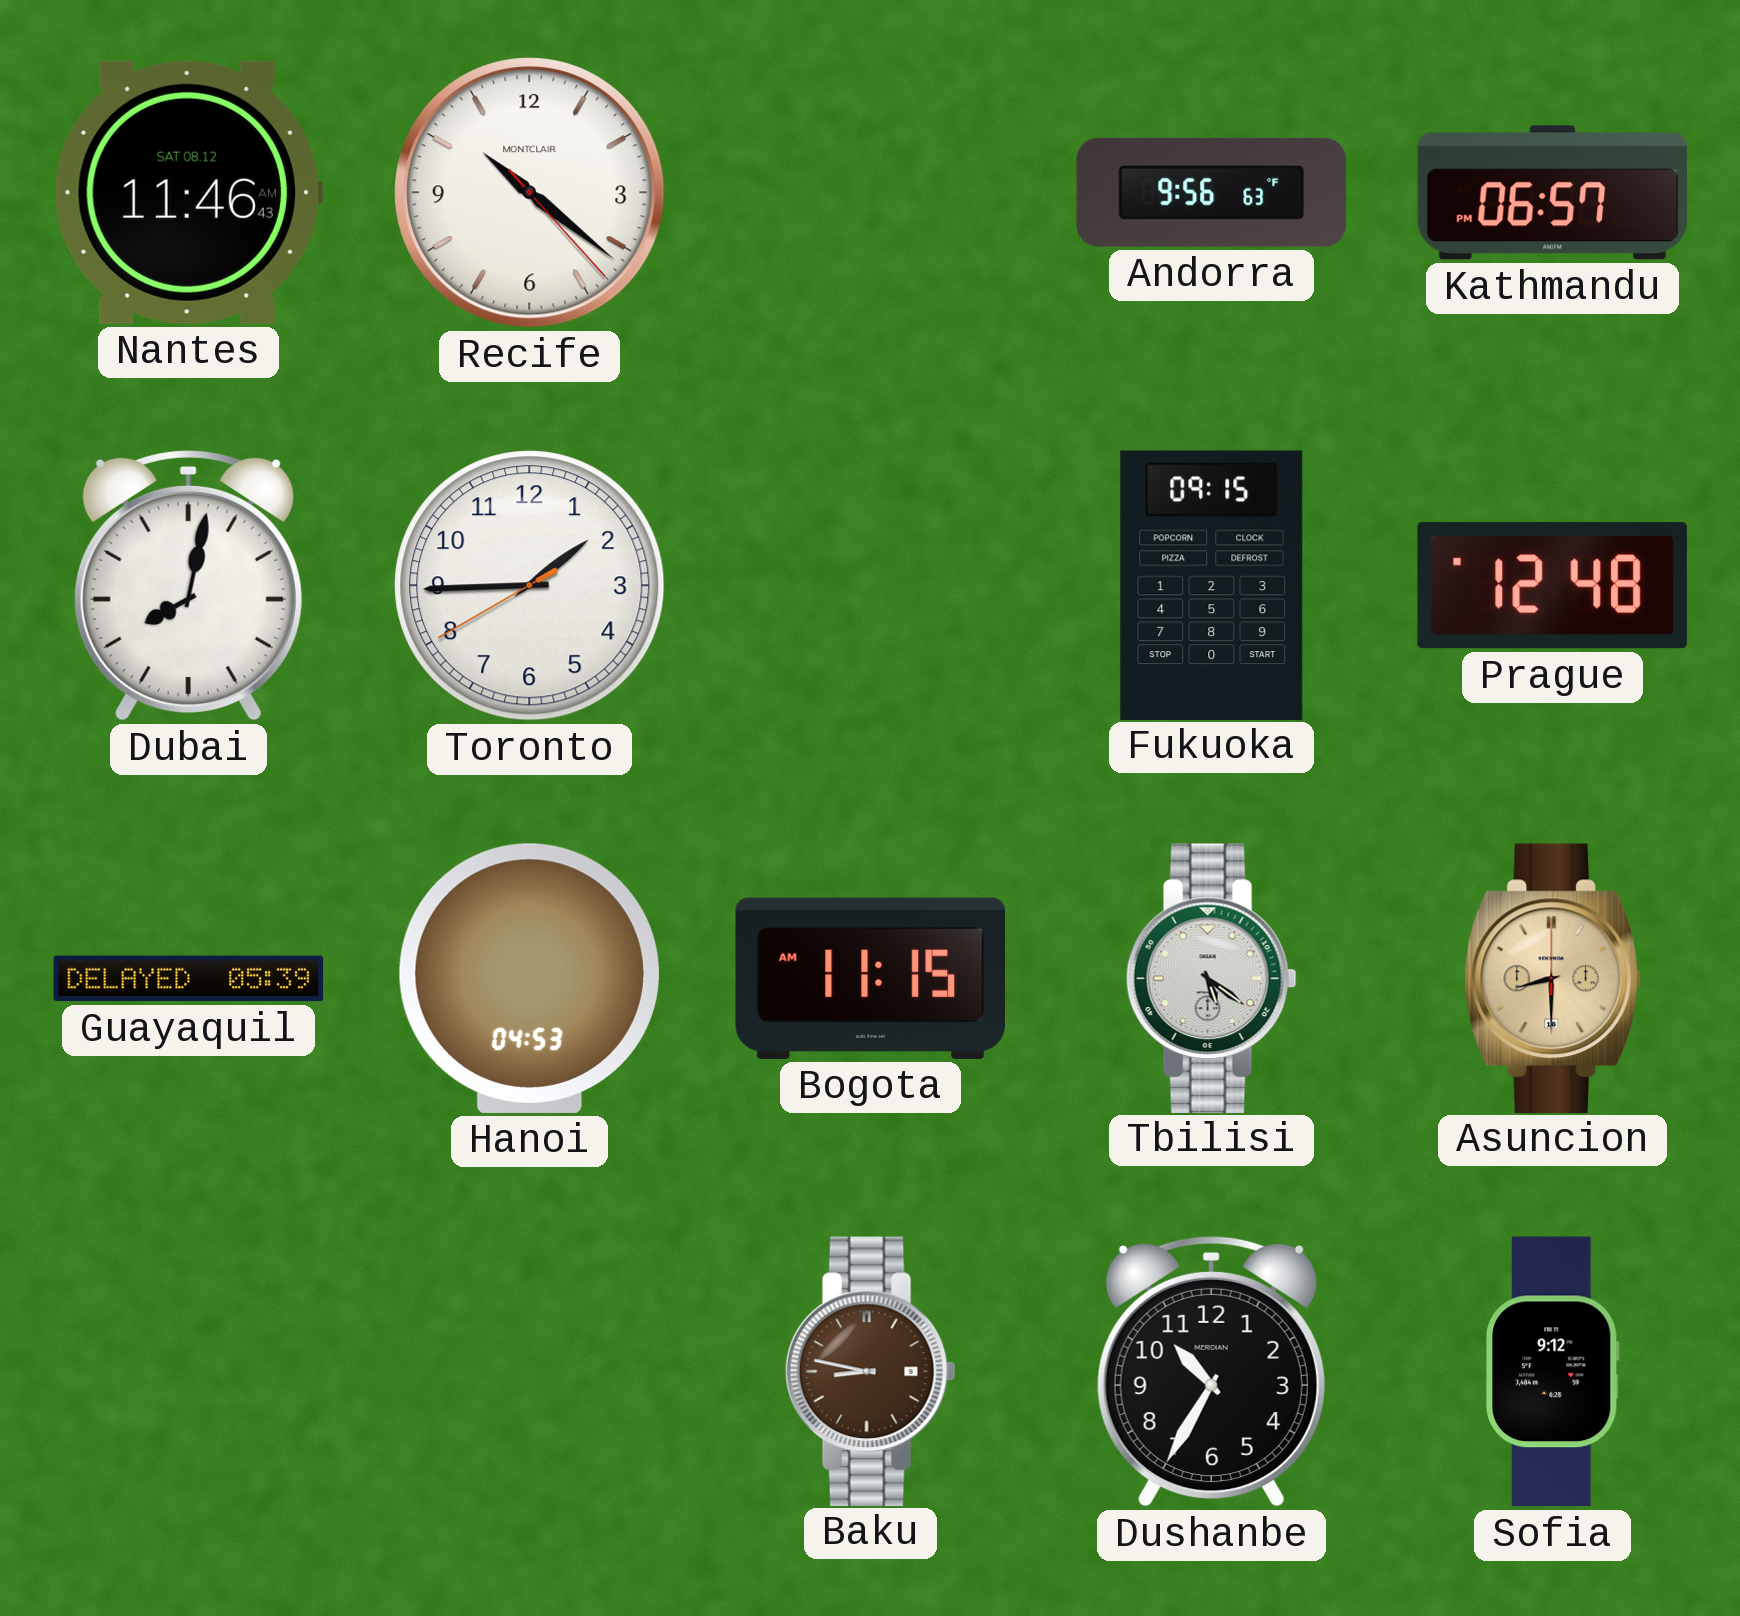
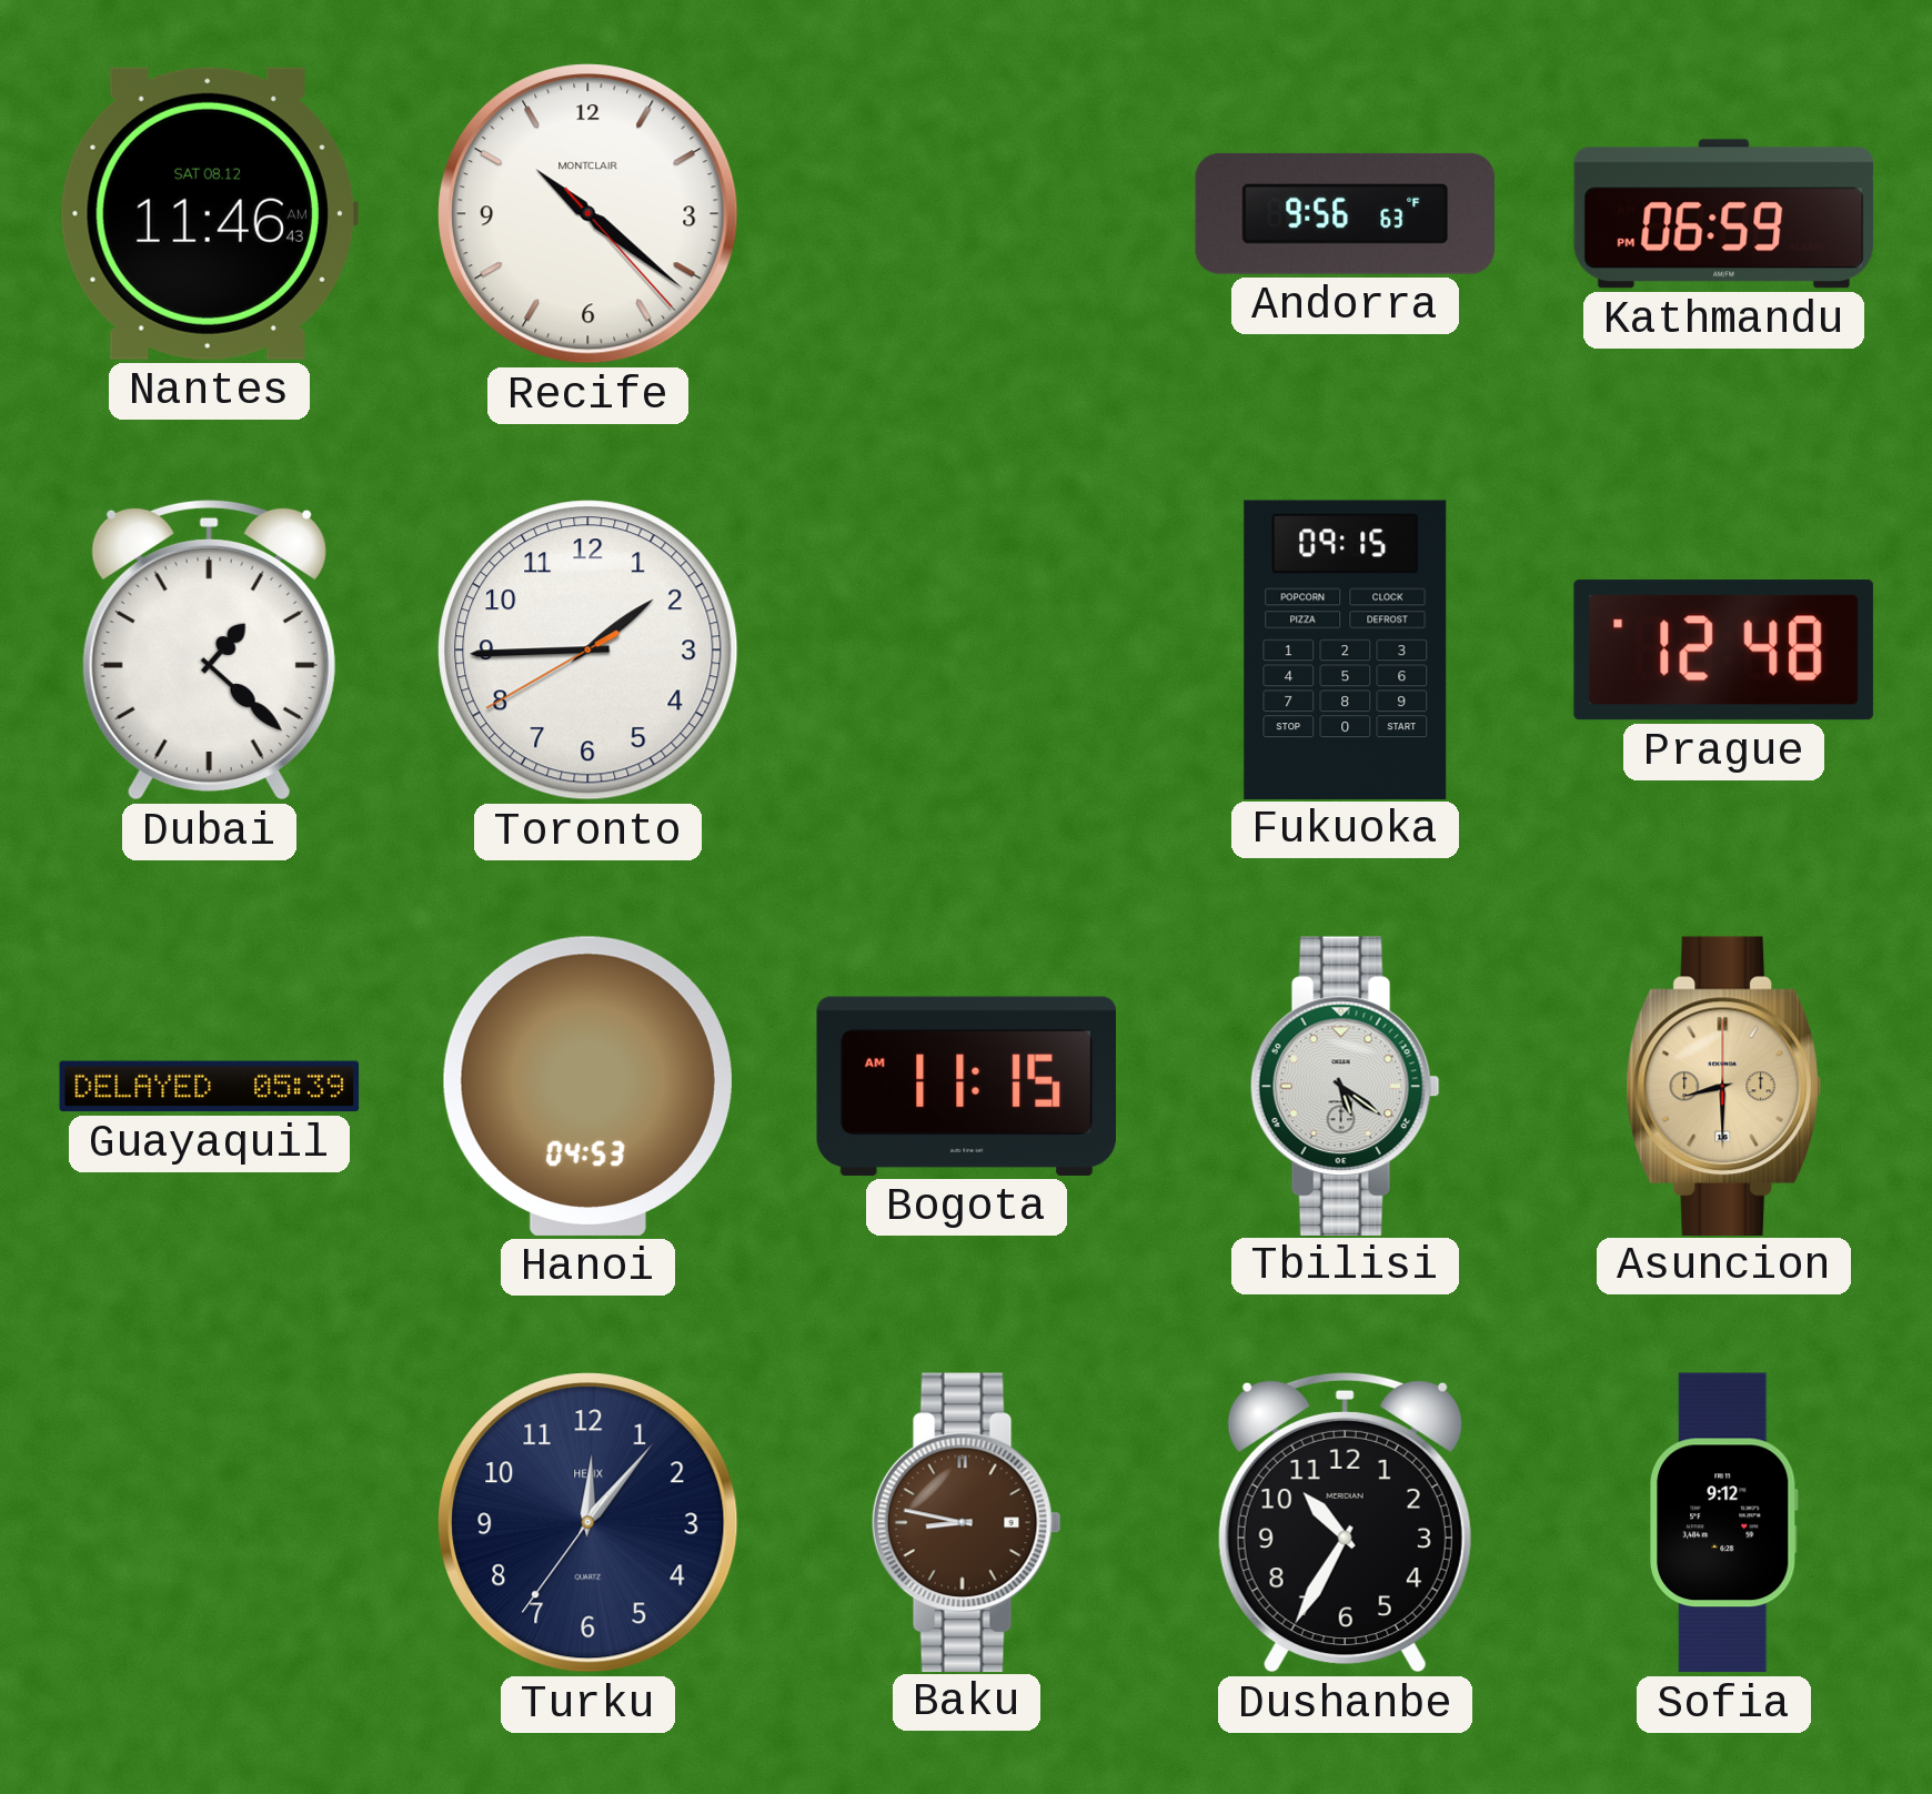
Kathmandu: 06:57 -> 06:59
Dubai: 8:02 -> 1:22
Turku: none -> 12:06
